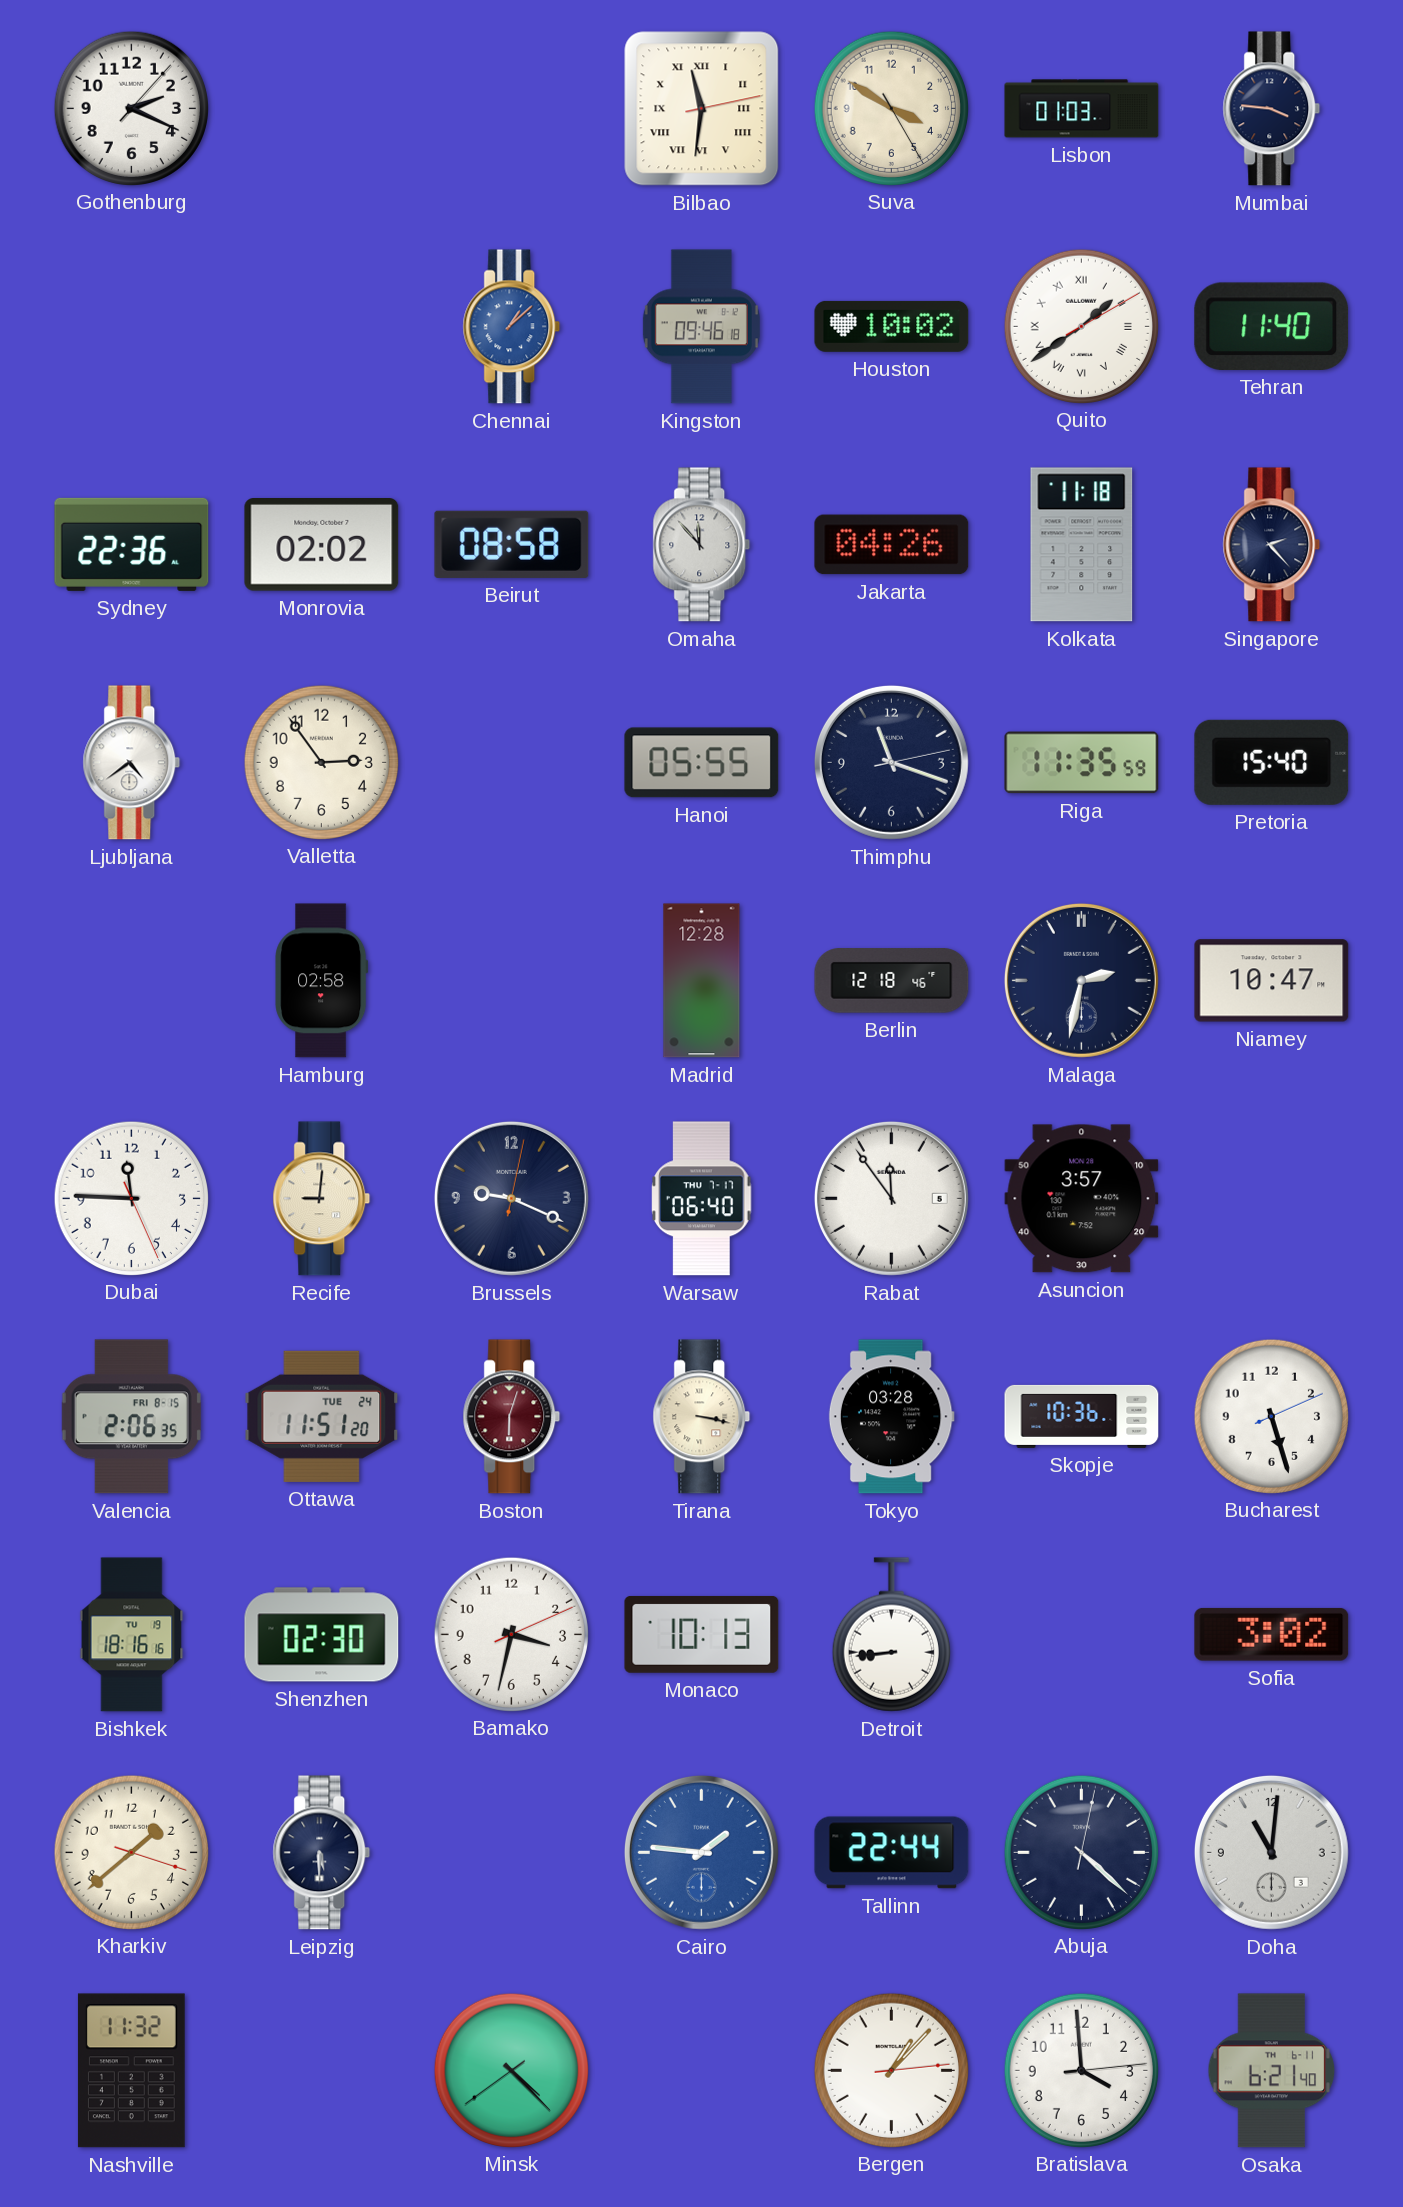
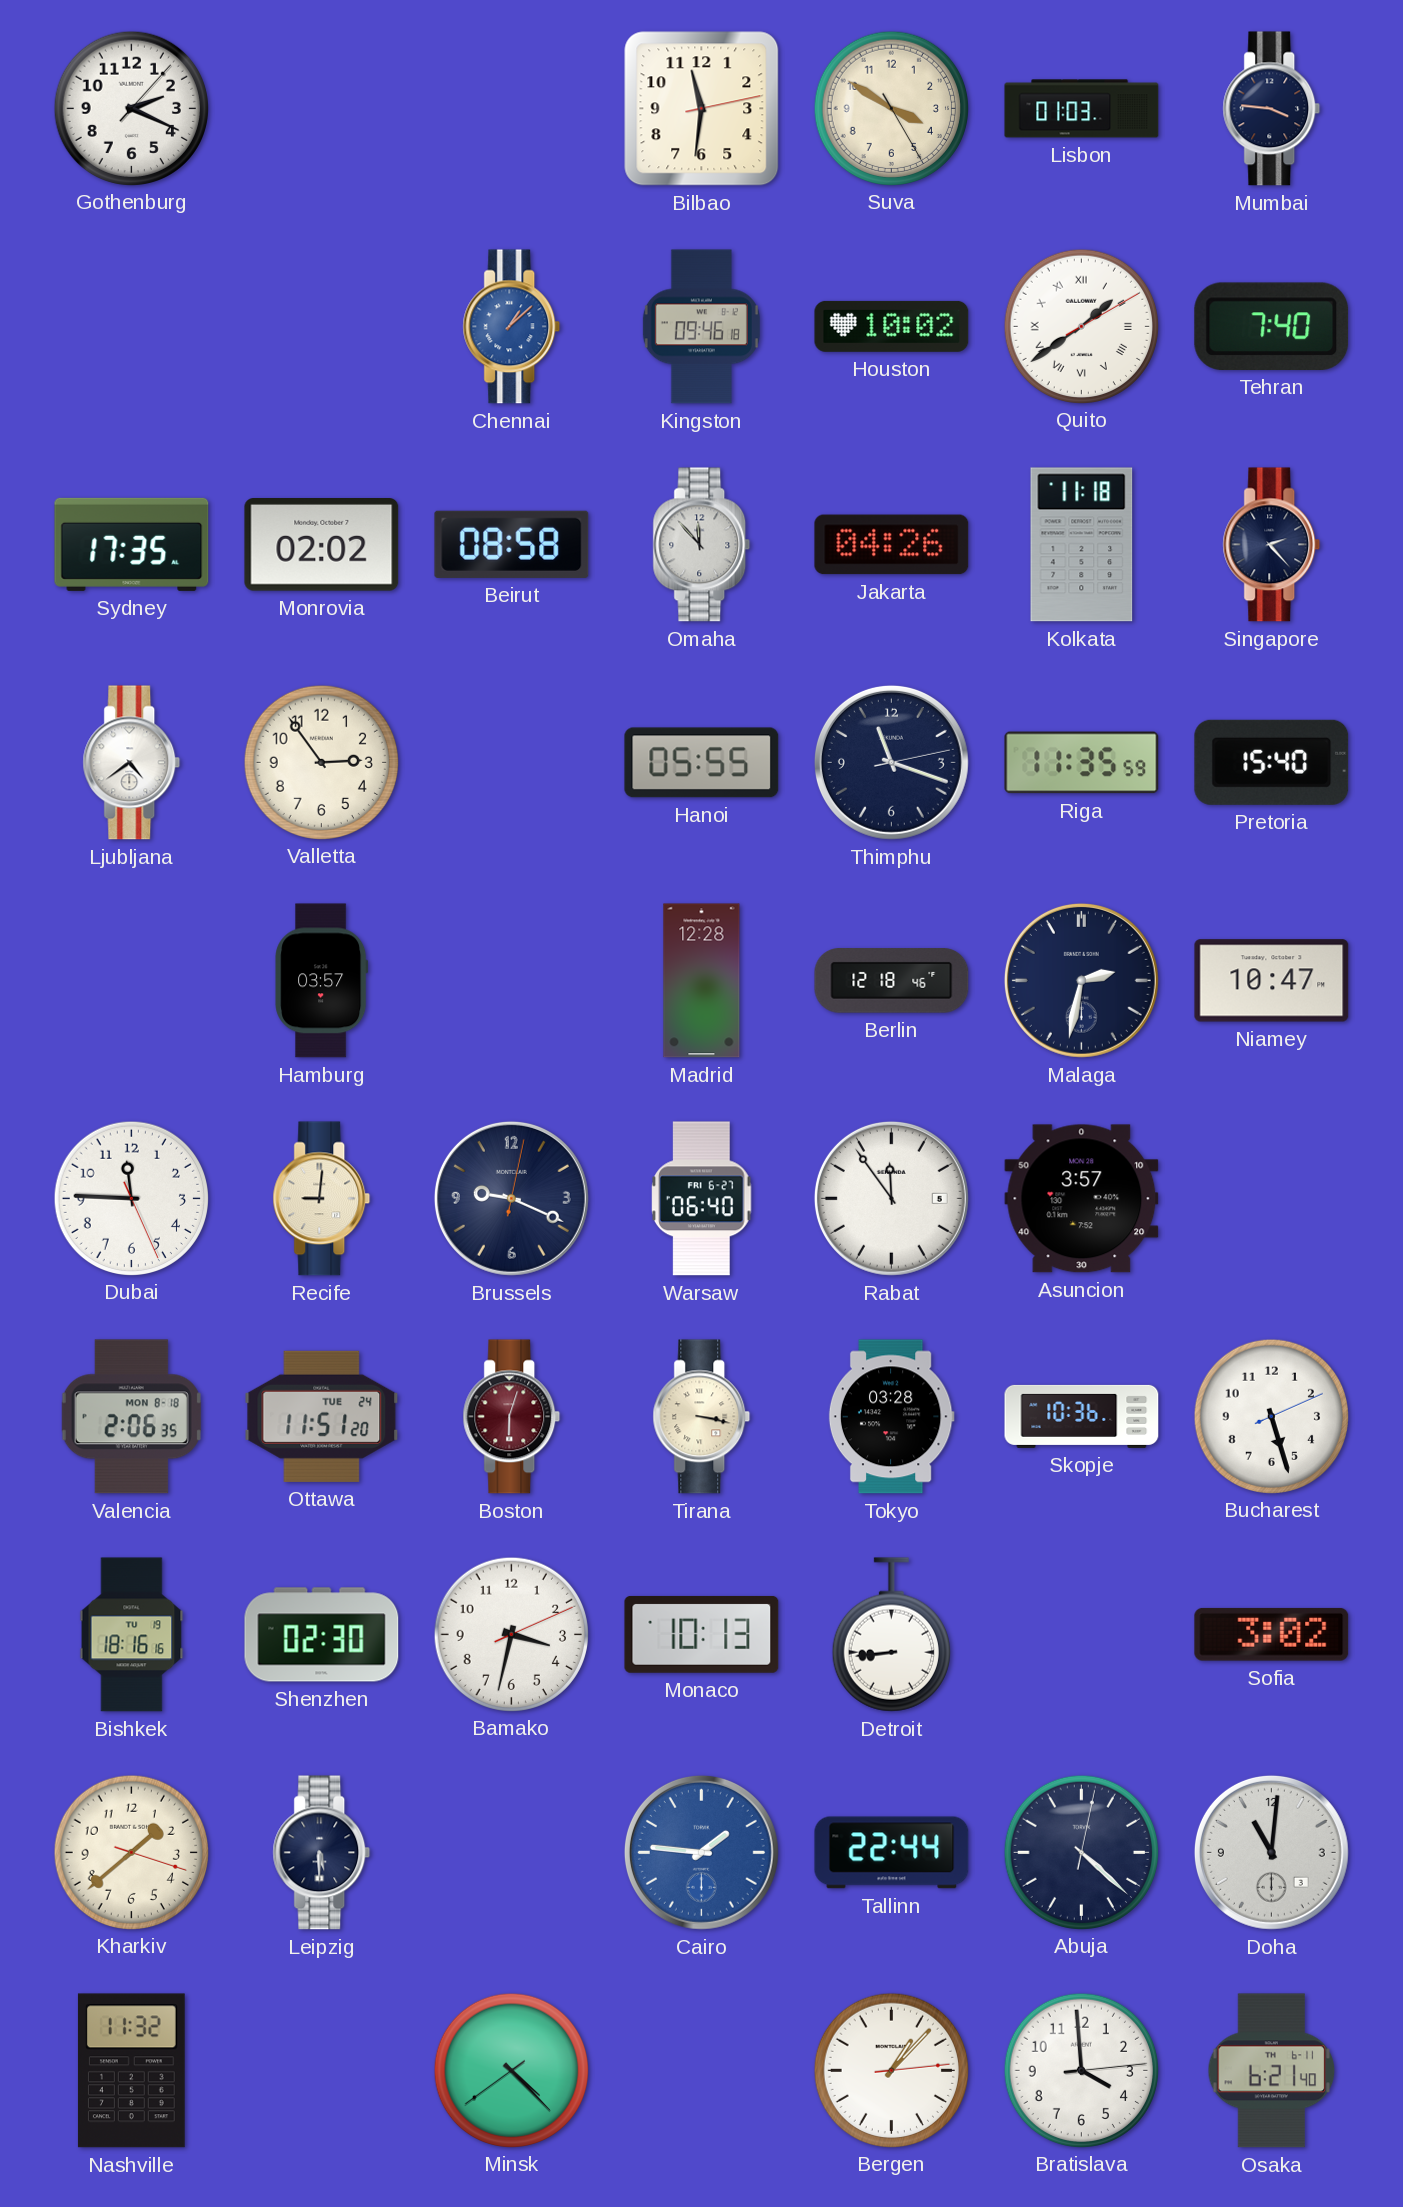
Bilbao numerals: Roman -> Arabic
Tehran: 11:40 -> 7:40
Sydney: 22:36 -> 17:35
Hamburg: 02:58 -> 03:57
Warsaw date: THU 7-17 -> FRI 6-27
Valencia date: FRI 8-15 -> MON 8-18
